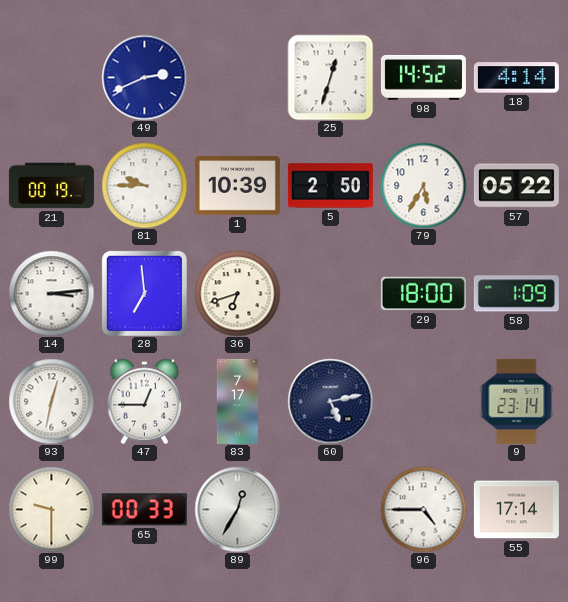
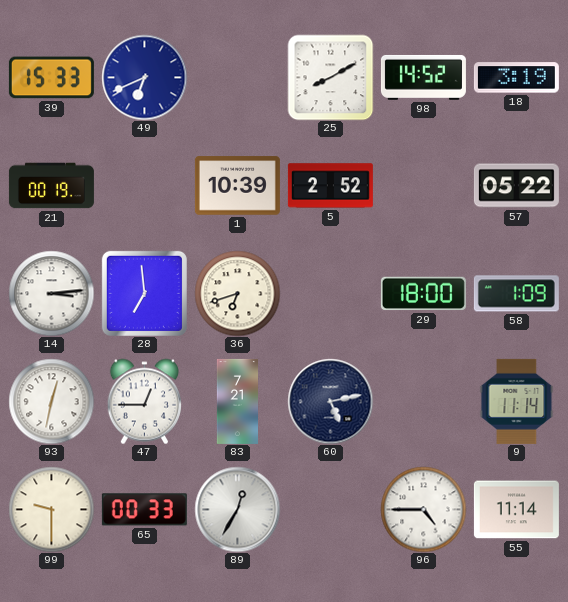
39: none -> 15:33
49: 2:41 -> 6:41
25: 12:33 -> 8:10
18: 4:14 -> 3:19
81: 9:45 -> none
5: 2:50 -> 2:52
79: 5:35 -> none
83: 7:17 -> 7:21
9: 23:14 -> 11:14
55: 17:14 -> 11:14
